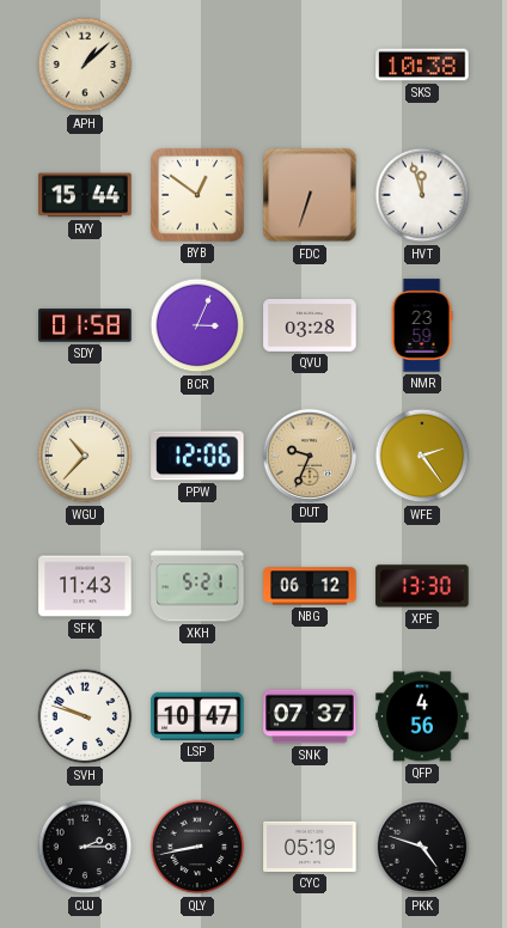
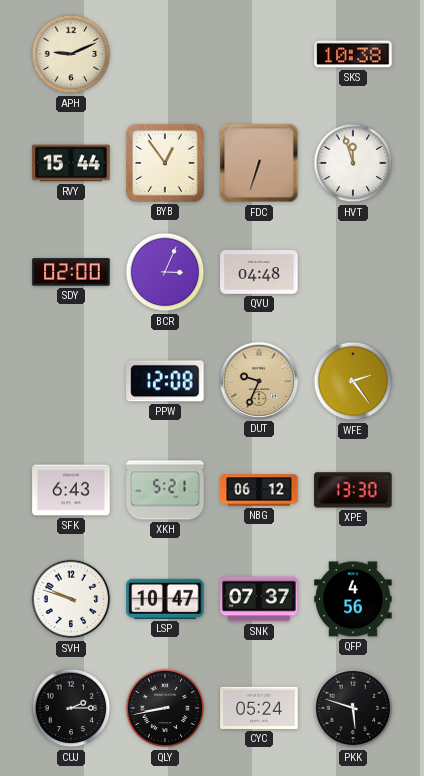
APH: 1:08 -> 9:11
BYB: 12:51 -> 12:54
SDY: 01:58 -> 02:00
QVU: 03:28 -> 04:48
NMR: 23:59 -> none
WGU: 10:37 -> none
PPW: 12:06 -> 12:08
SFK: 11:43 -> 6:43
CYC: 05:19 -> 05:24
PKK: 4:48 -> 5:48
